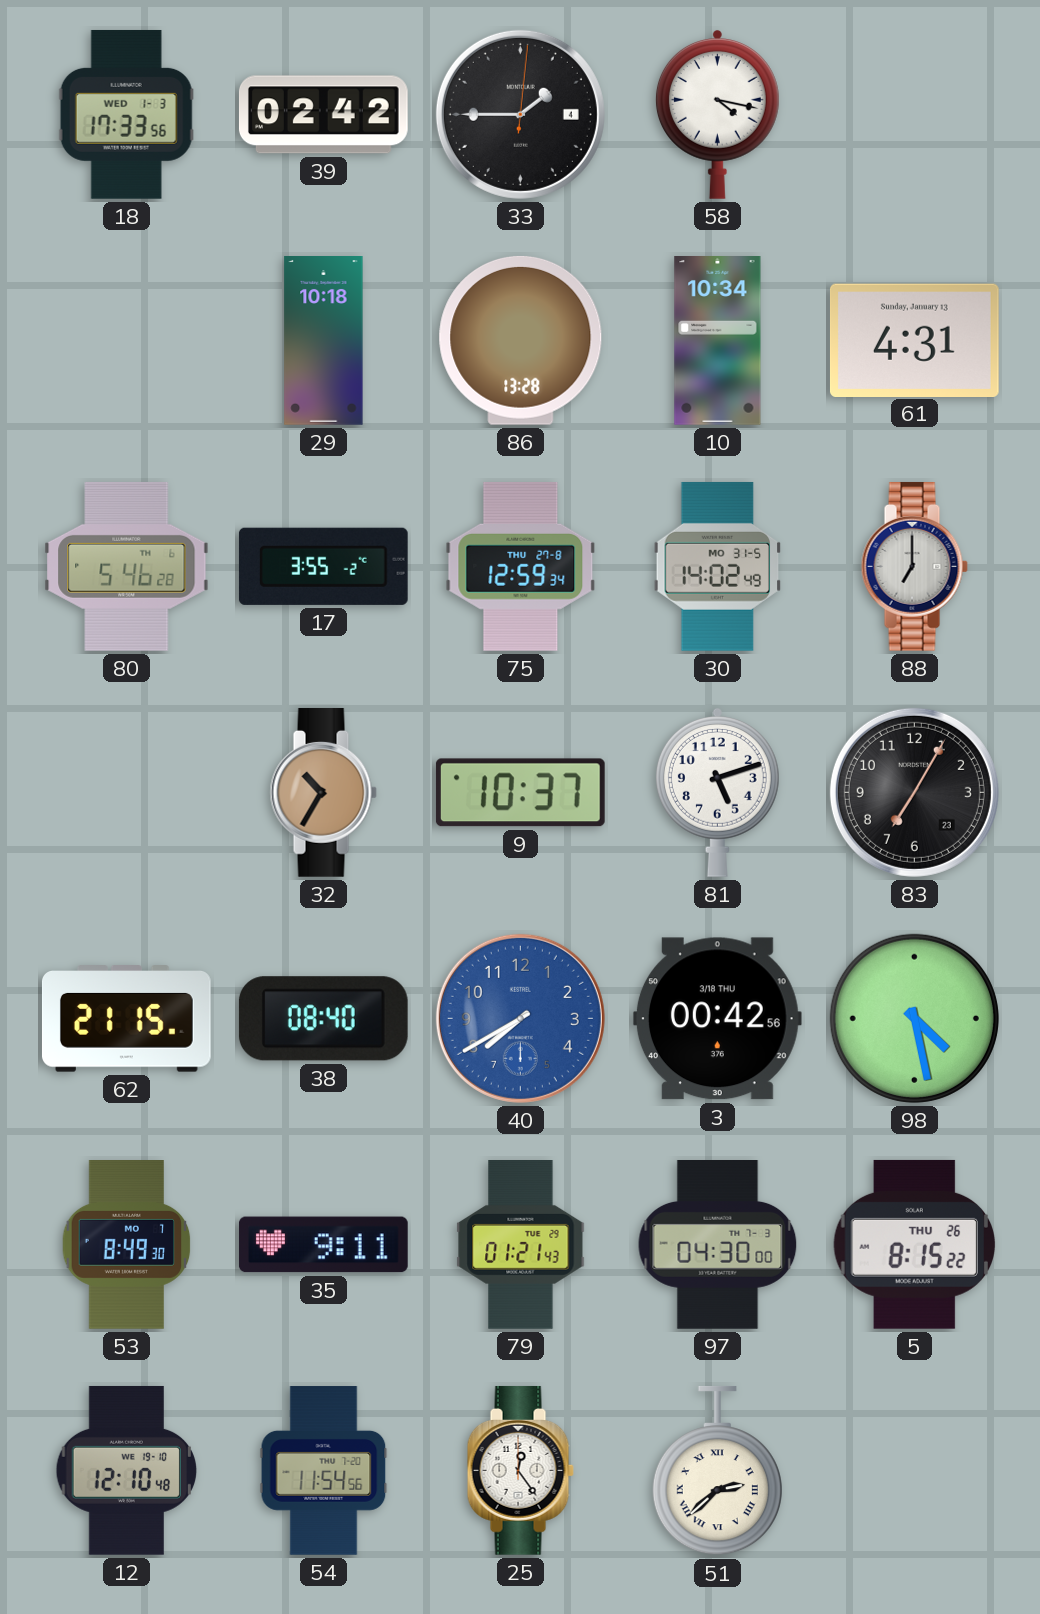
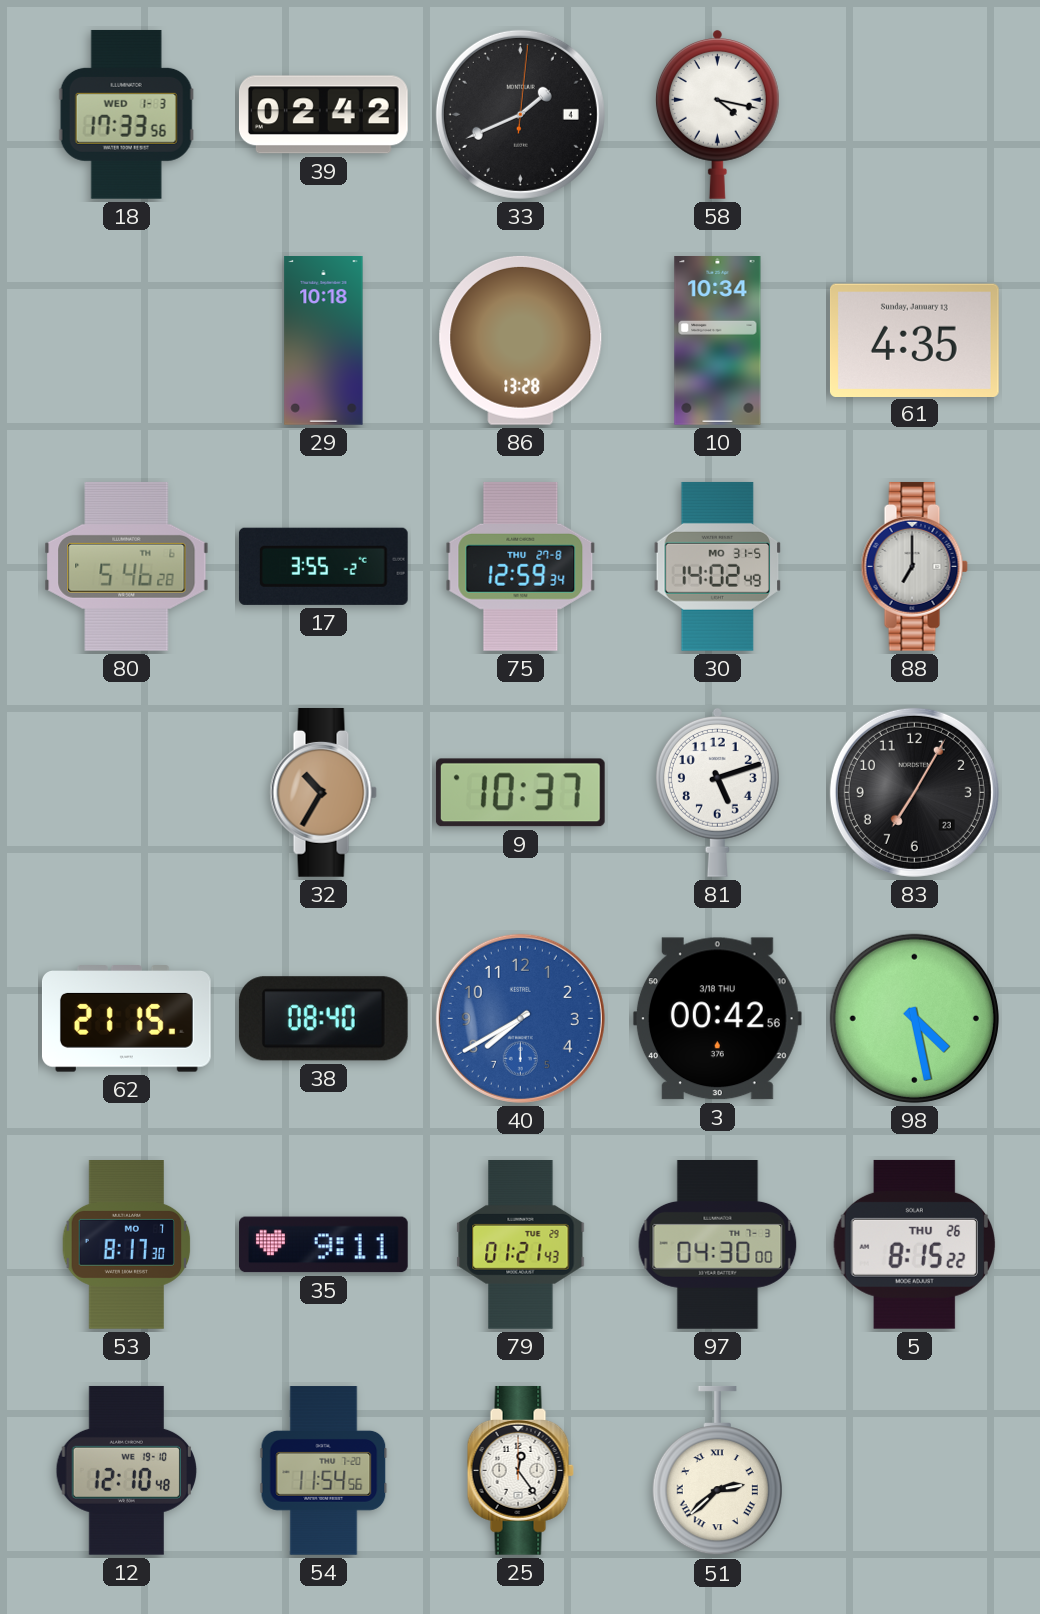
33: 1:45 -> 1:41
61: 4:31 -> 4:35
53: 8:49 -> 8:17
